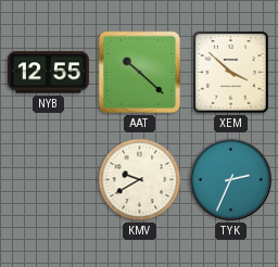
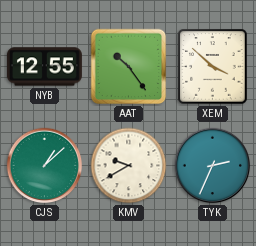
AAT: 10:22 -> 10:24
CJS: none -> 1:08
